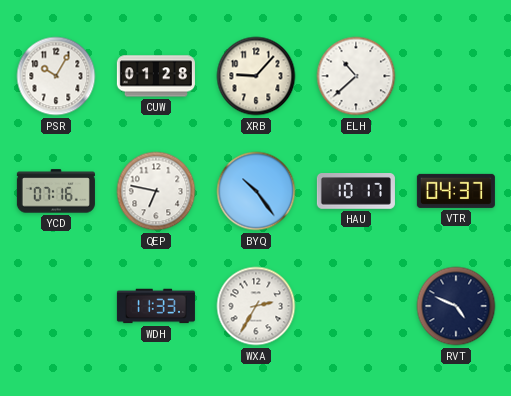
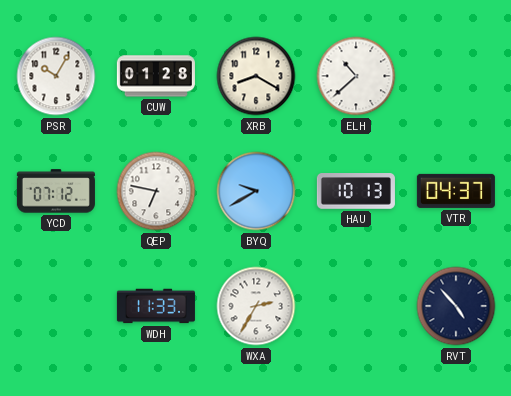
XRB: 9:07 -> 8:20
YCD: 07:16 -> 07:12
BYQ: 10:24 -> 9:40
HAU: 10:17 -> 10:13
RVT: 4:49 -> 4:53
